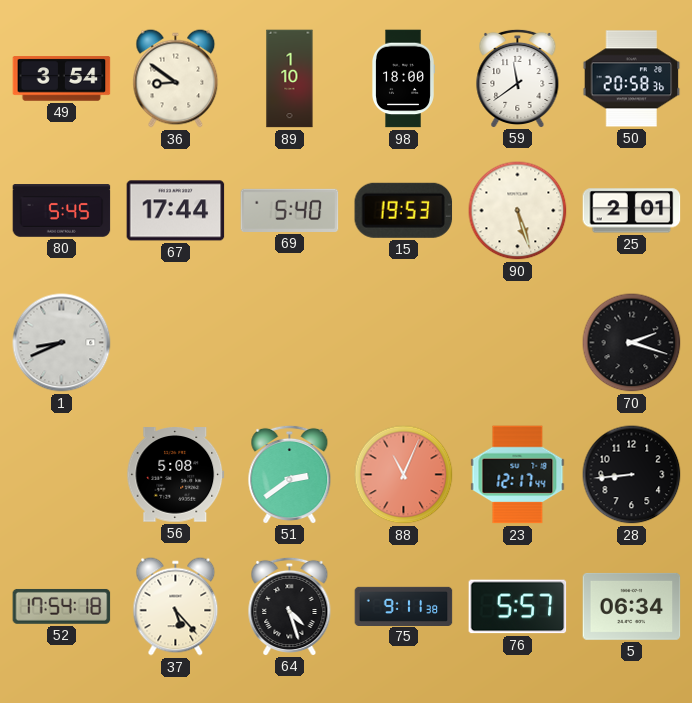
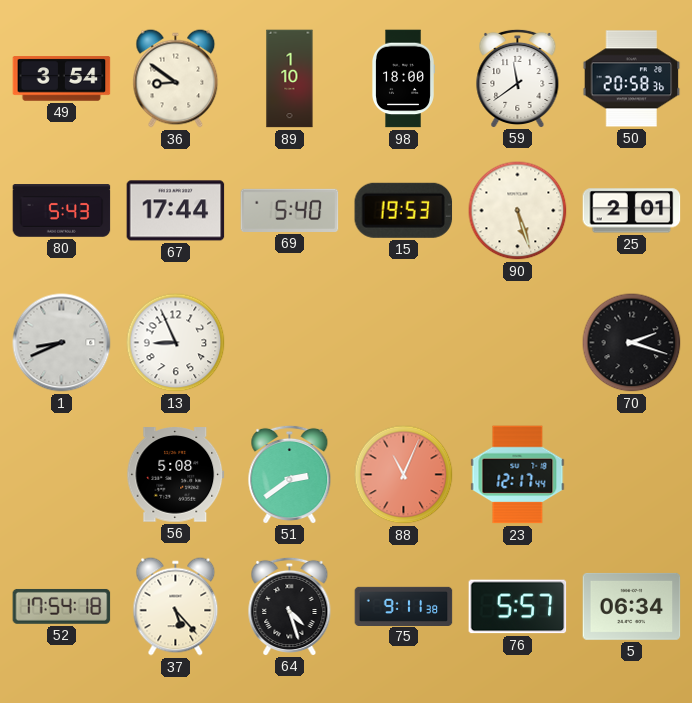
80: 5:45 -> 5:43
13: none -> 8:56
28: 8:44 -> none
